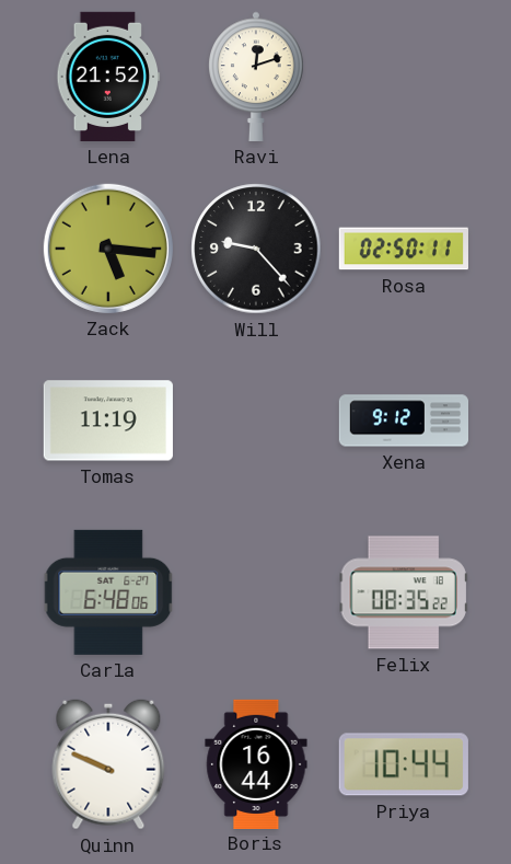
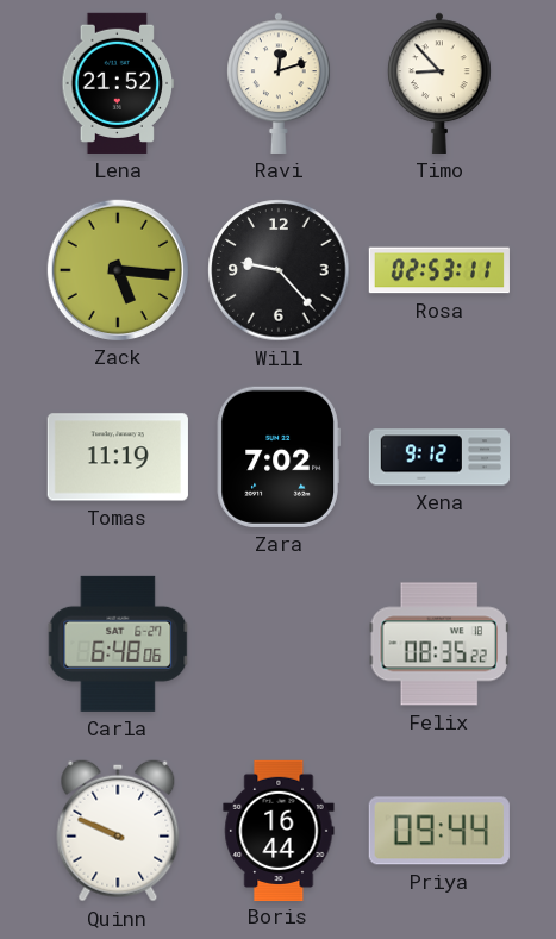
Timo: none -> 8:53
Rosa: 02:50 -> 02:53
Zara: none -> 7:02
Priya: 10:44 -> 09:44
